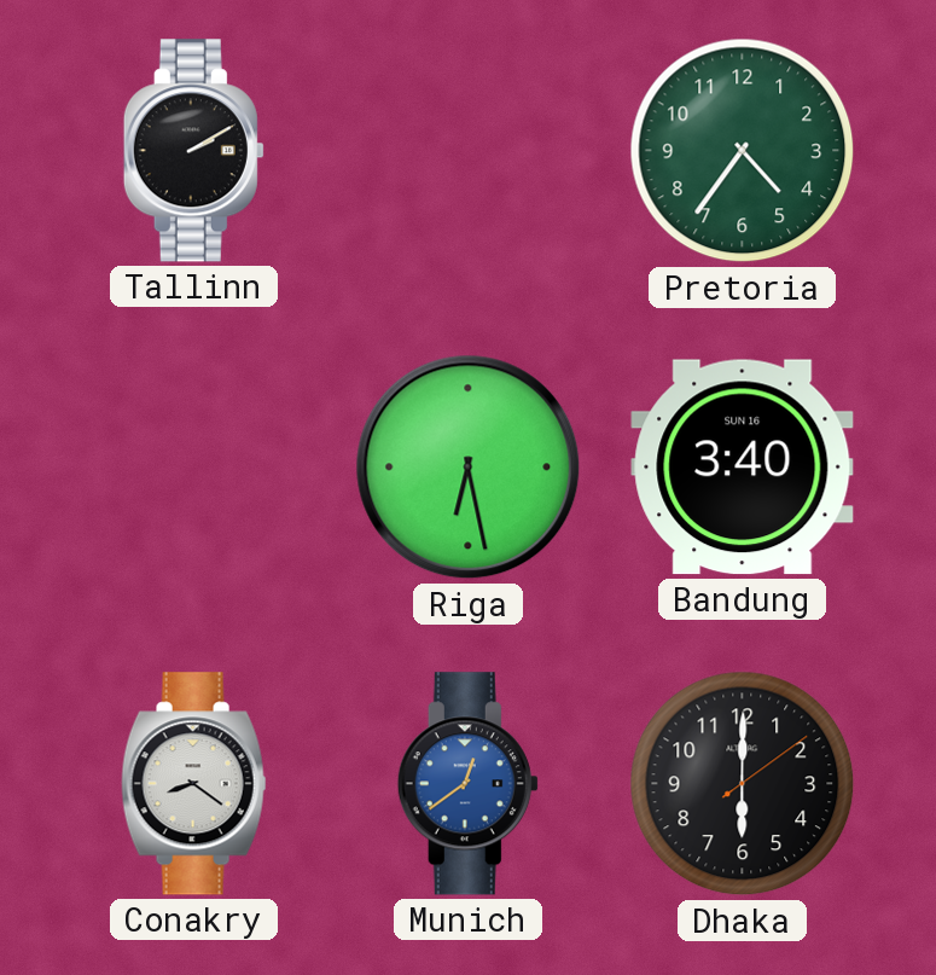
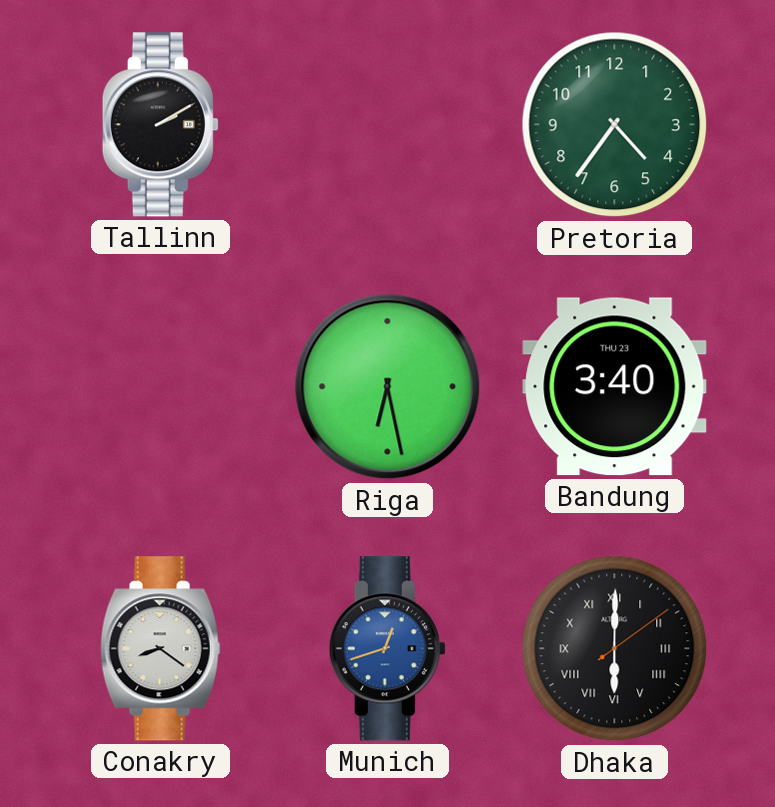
Bandung date: SUN 16 -> THU 23
Munich: 12:39 -> 12:42
Dhaka numerals: Arabic -> Roman
